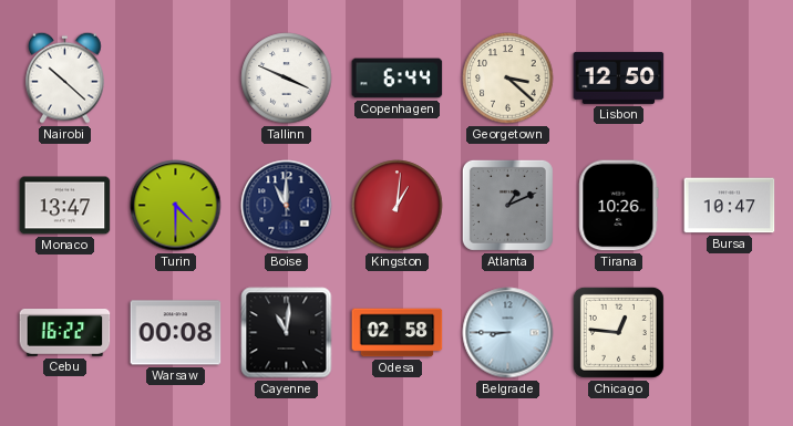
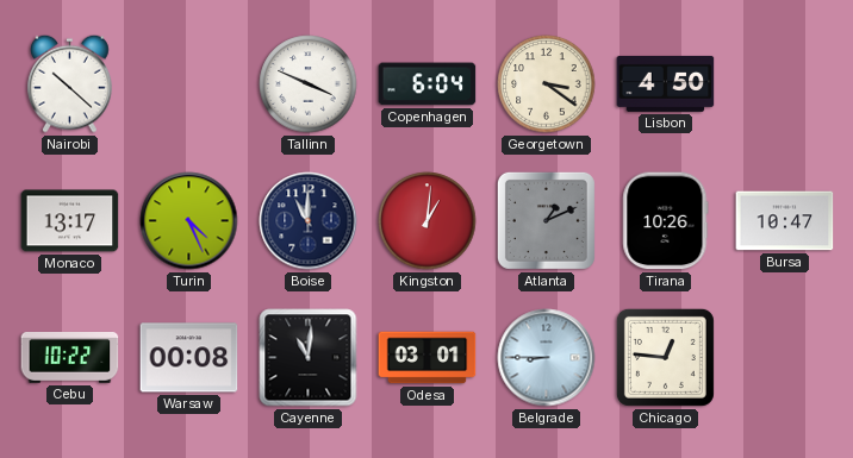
Copenhagen: 6:44 -> 6:04
Georgetown: 3:22 -> 3:21
Lisbon: 12:50 -> 4:50
Monaco: 13:47 -> 13:17
Turin: 4:30 -> 4:26
Cebu: 16:22 -> 10:22
Odesa: 02:58 -> 03:01
